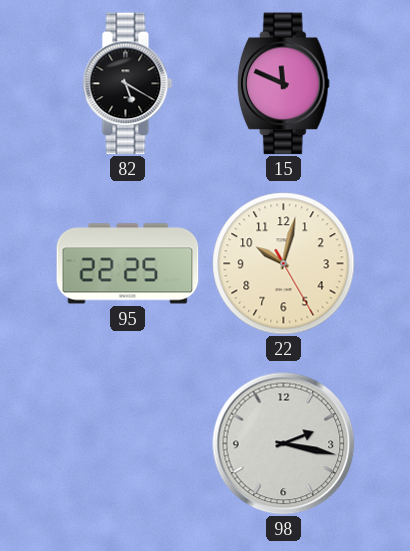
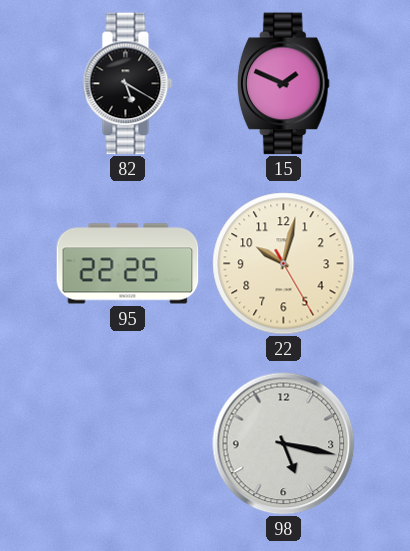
15: 11:49 -> 1:49
98: 2:17 -> 5:17
